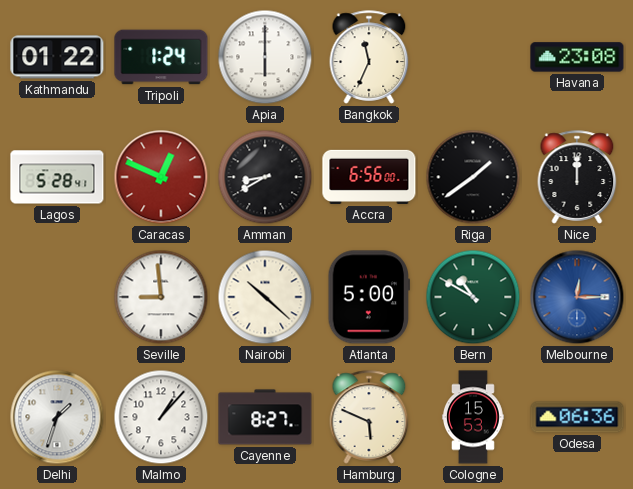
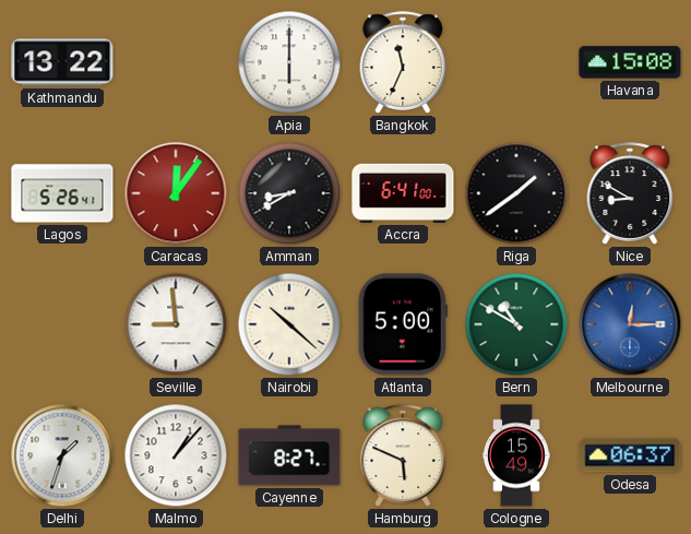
Kathmandu: 01:22 -> 13:22
Tripoli: 1:24 -> none
Havana: 23:08 -> 15:08
Lagos: 5:28 -> 5:26
Caracas: 12:49 -> 12:06
Accra: 6:56 -> 6:41
Nice: 12:00 -> 8:50
Cologne: 15:53 -> 15:49
Odesa: 06:36 -> 06:37
